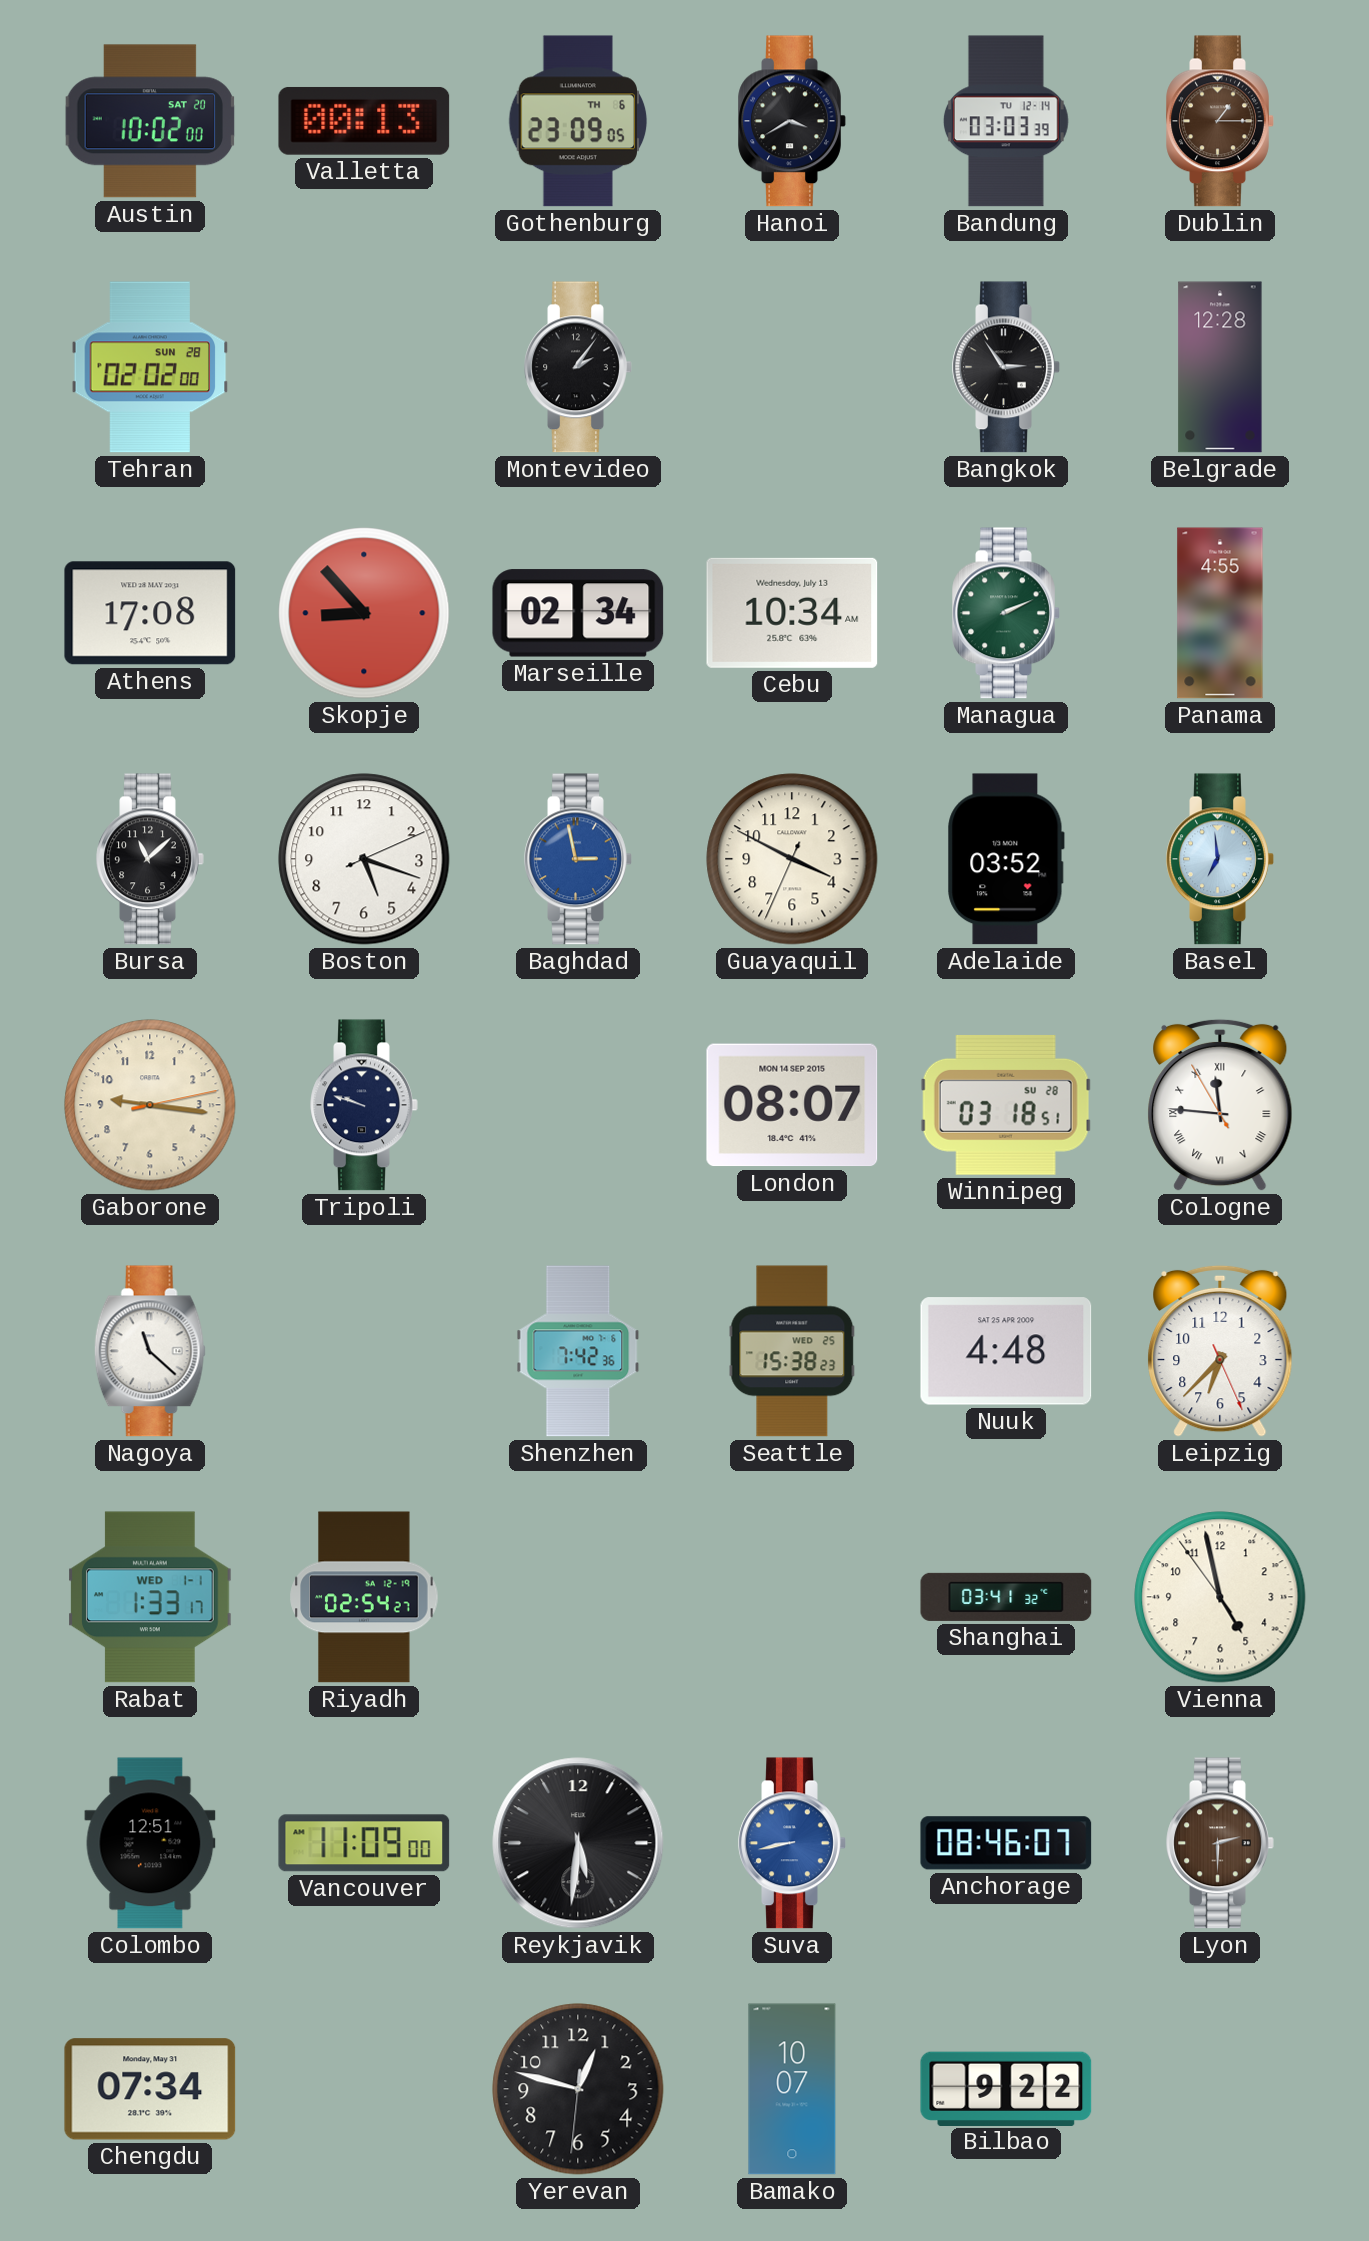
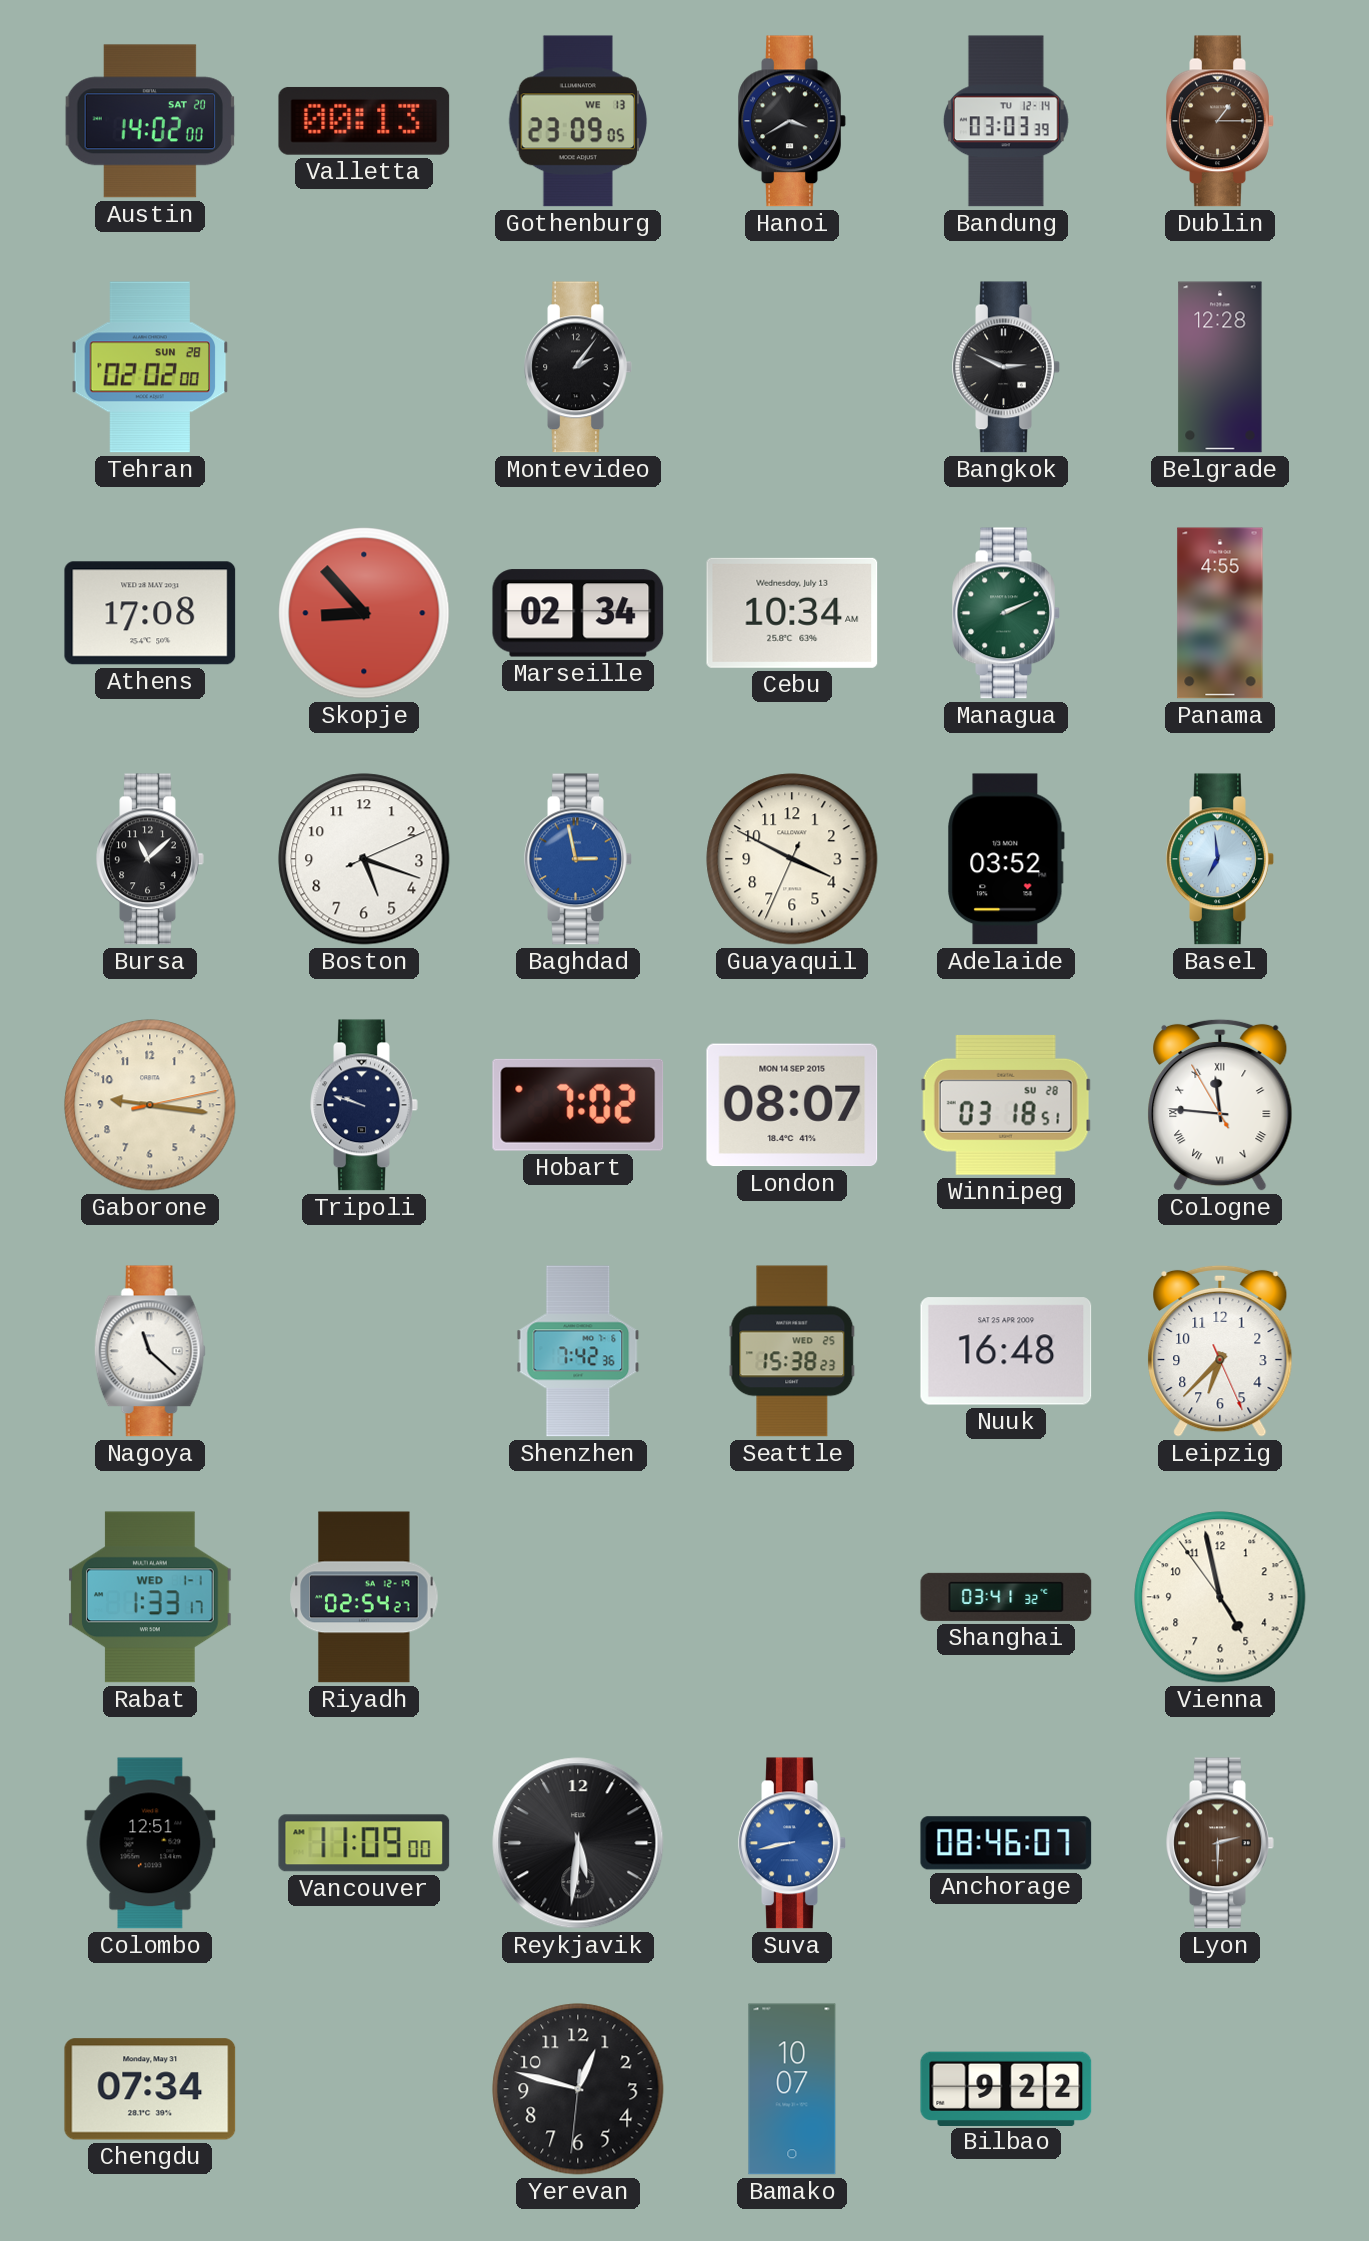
Austin: 10:02 -> 14:02
Gothenburg date: TH 6 -> WE 13
Bangkok: 2:54 -> 2:49
Hobart: none -> 7:02
Nuuk: 4:48 -> 16:48
